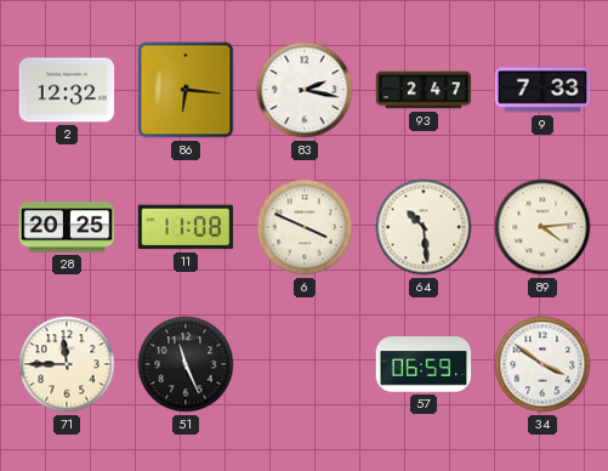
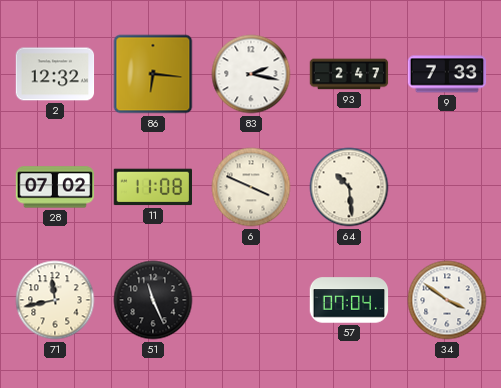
28: 20:25 -> 07:02
89: 4:14 -> none
71: 11:45 -> 11:43
57: 06:59 -> 07:04
